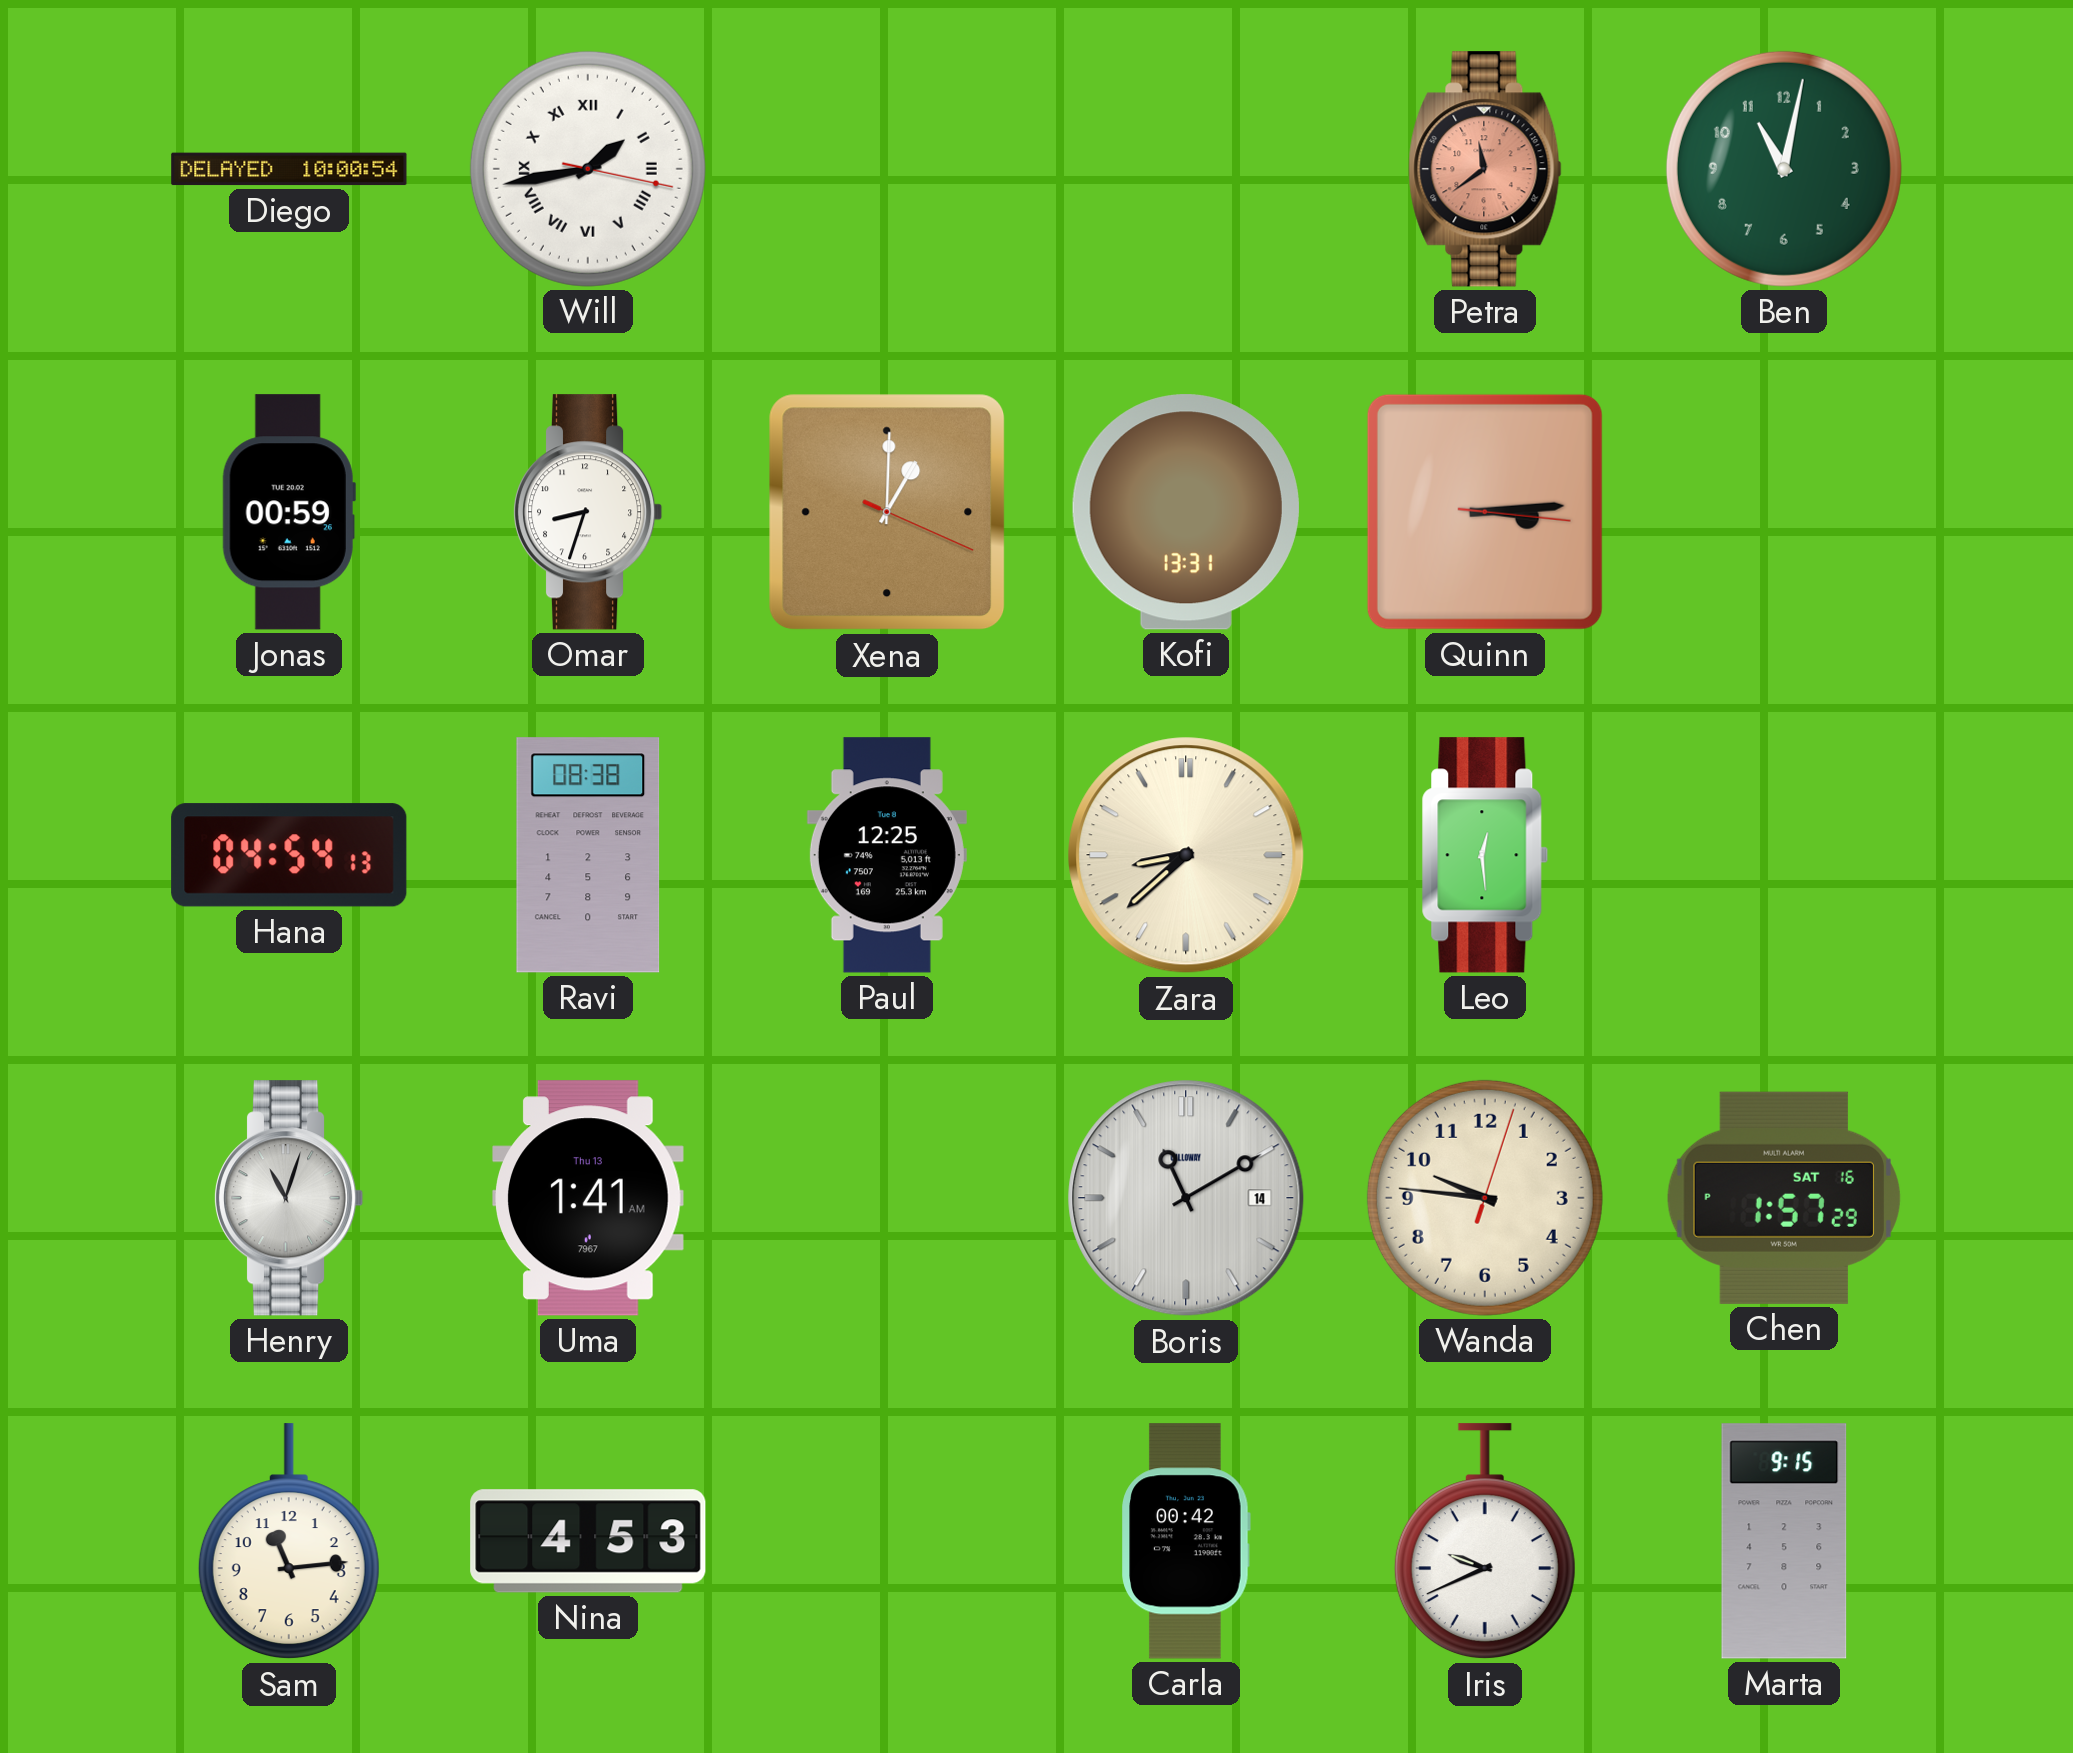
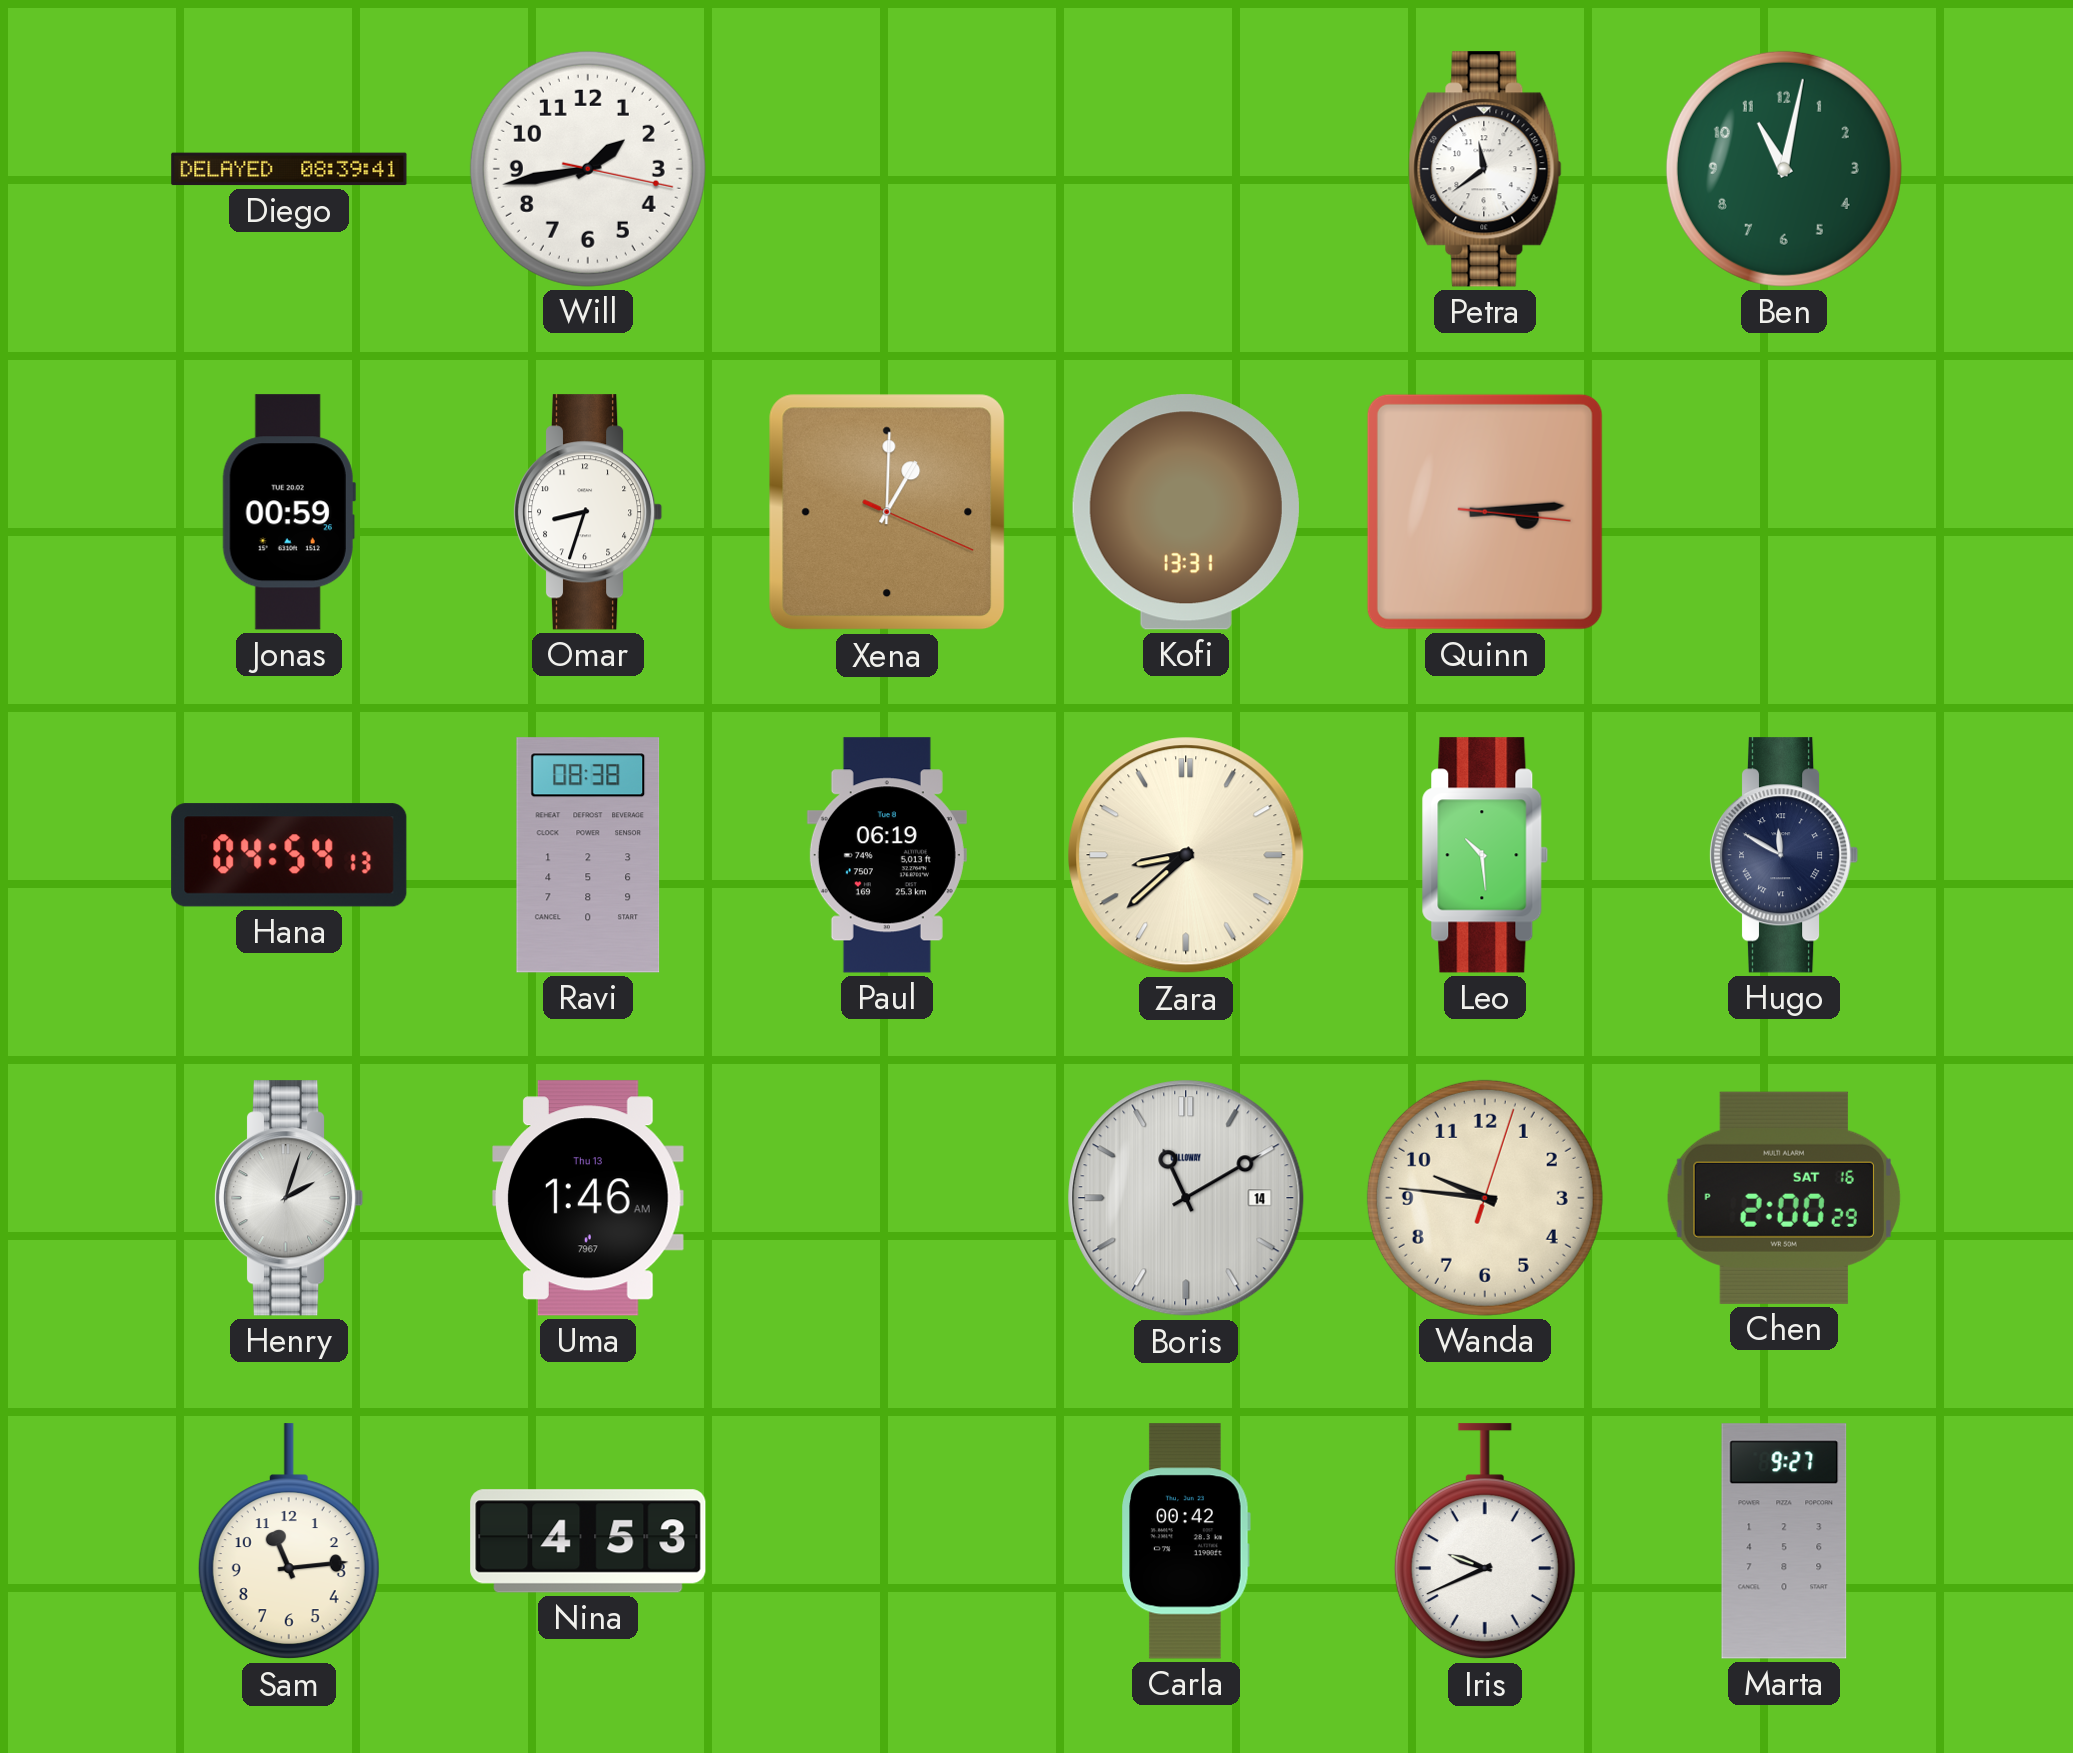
Diego: 10:00 -> 08:39
Will numerals: Roman -> Arabic
Petra dial: salmon -> white
Paul: 12:25 -> 06:19
Leo: 12:29 -> 10:29
Hugo: none -> 11:50
Henry: 11:03 -> 2:03
Uma: 1:41 -> 1:46
Chen: 1:57 -> 2:00
Marta: 9:15 -> 9:27
